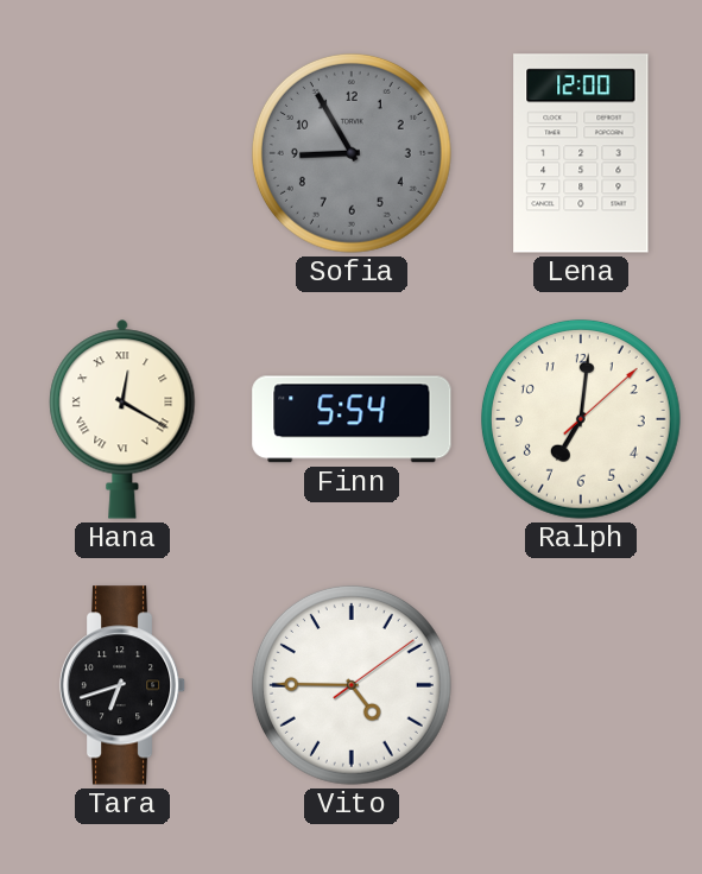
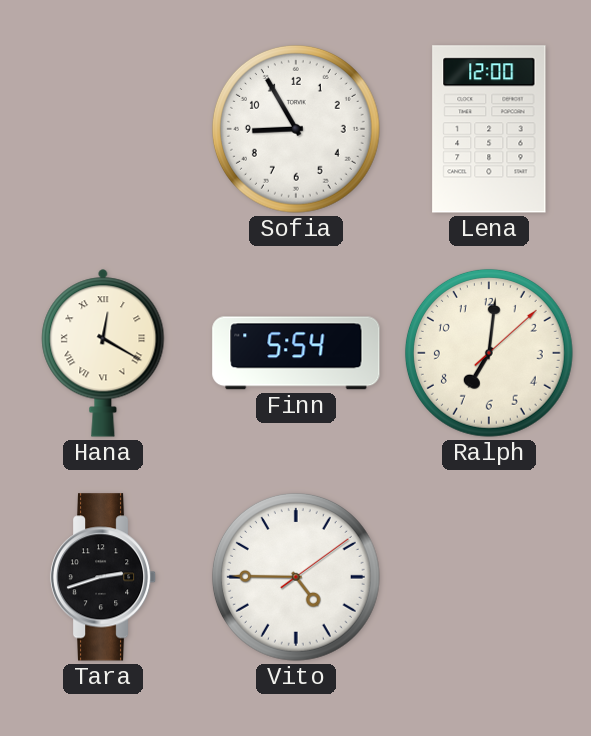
Sofia dial: grey -> white
Tara: 6:42 -> 2:42
